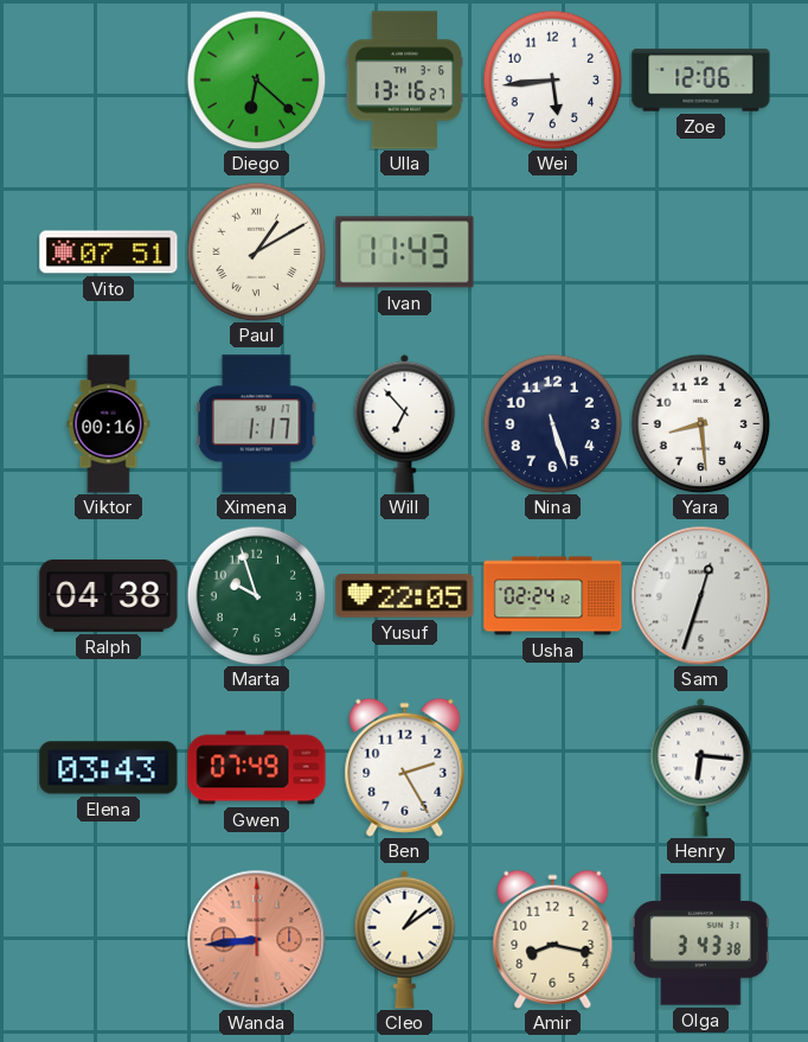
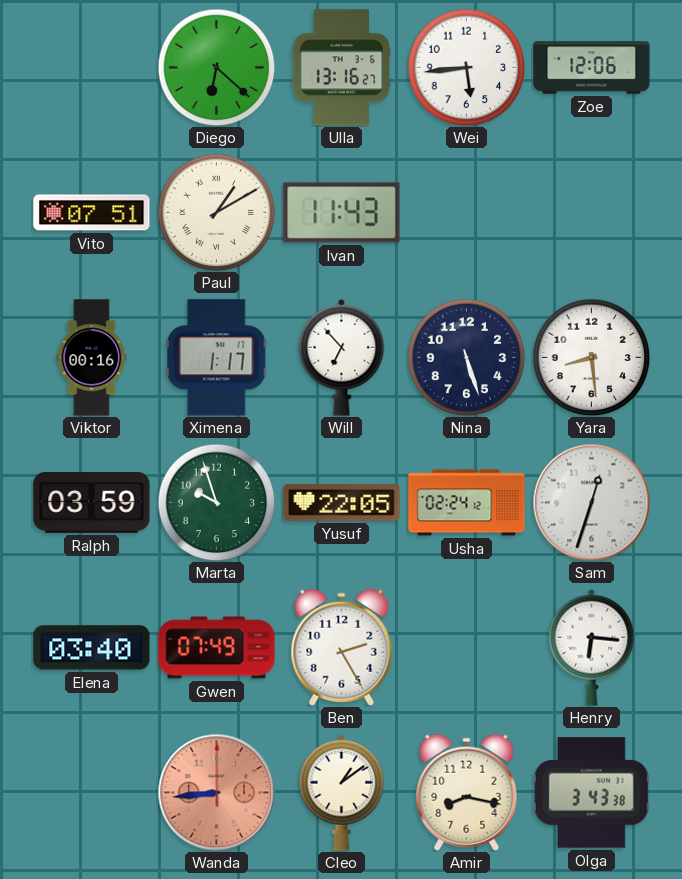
Ralph: 04:38 -> 03:59
Elena: 03:43 -> 03:40
